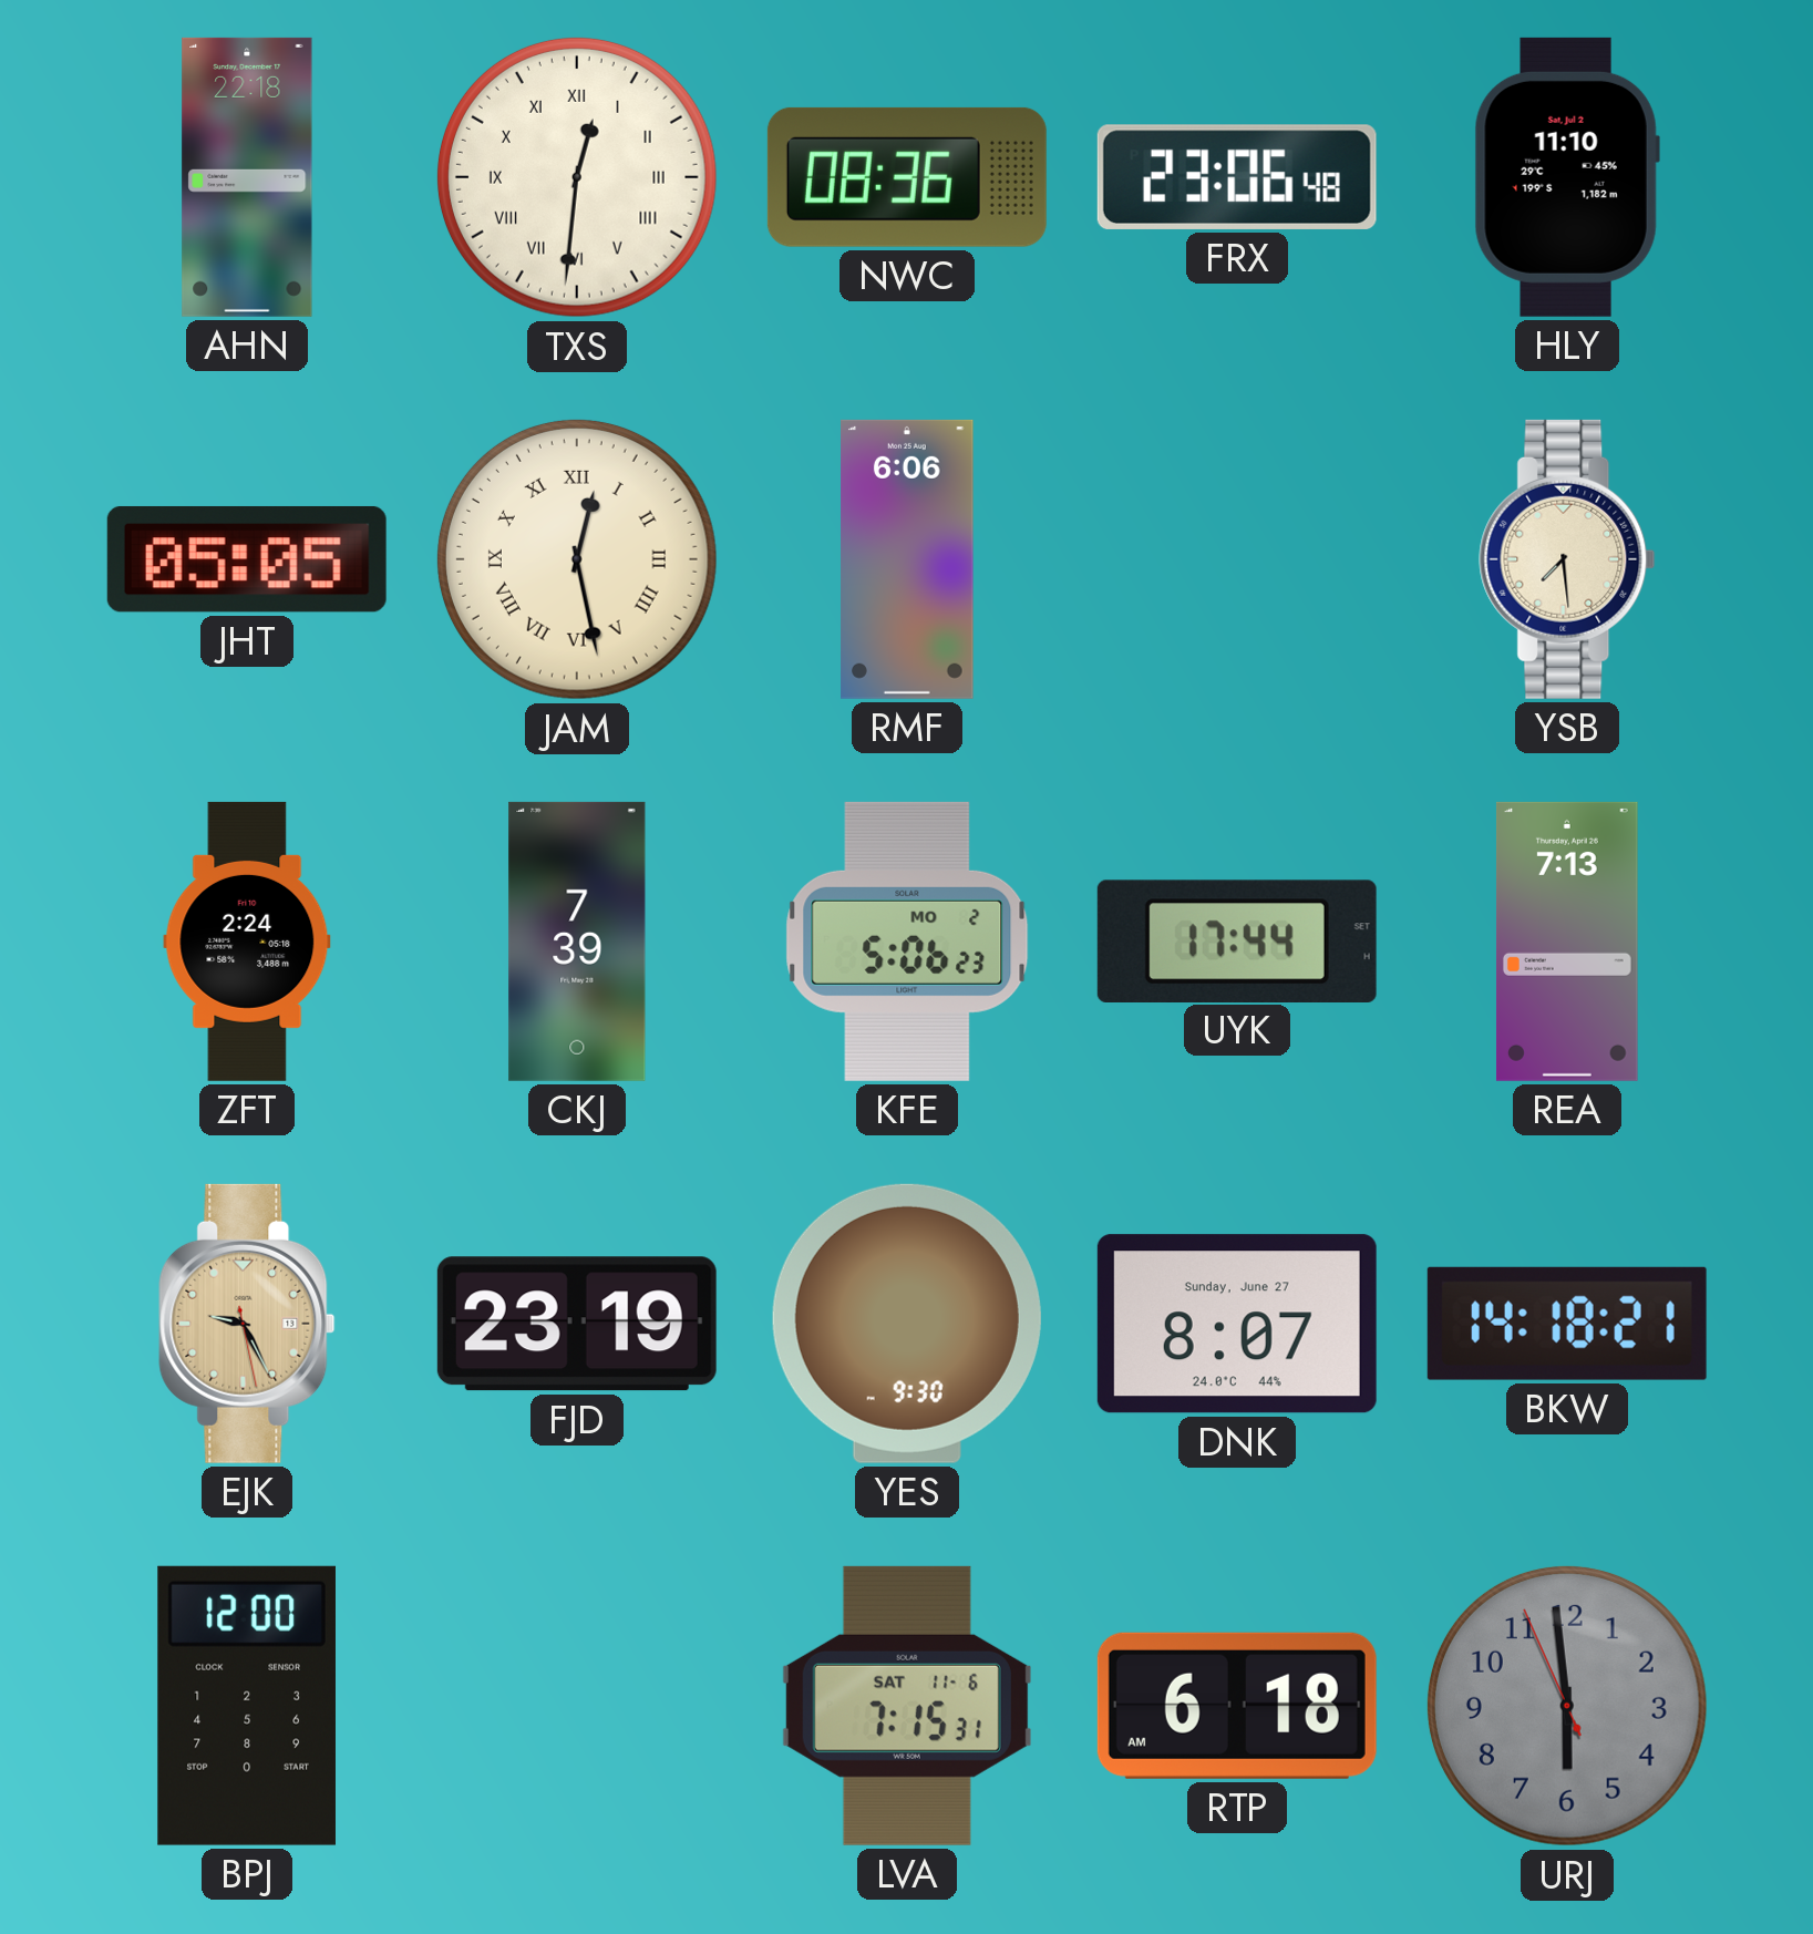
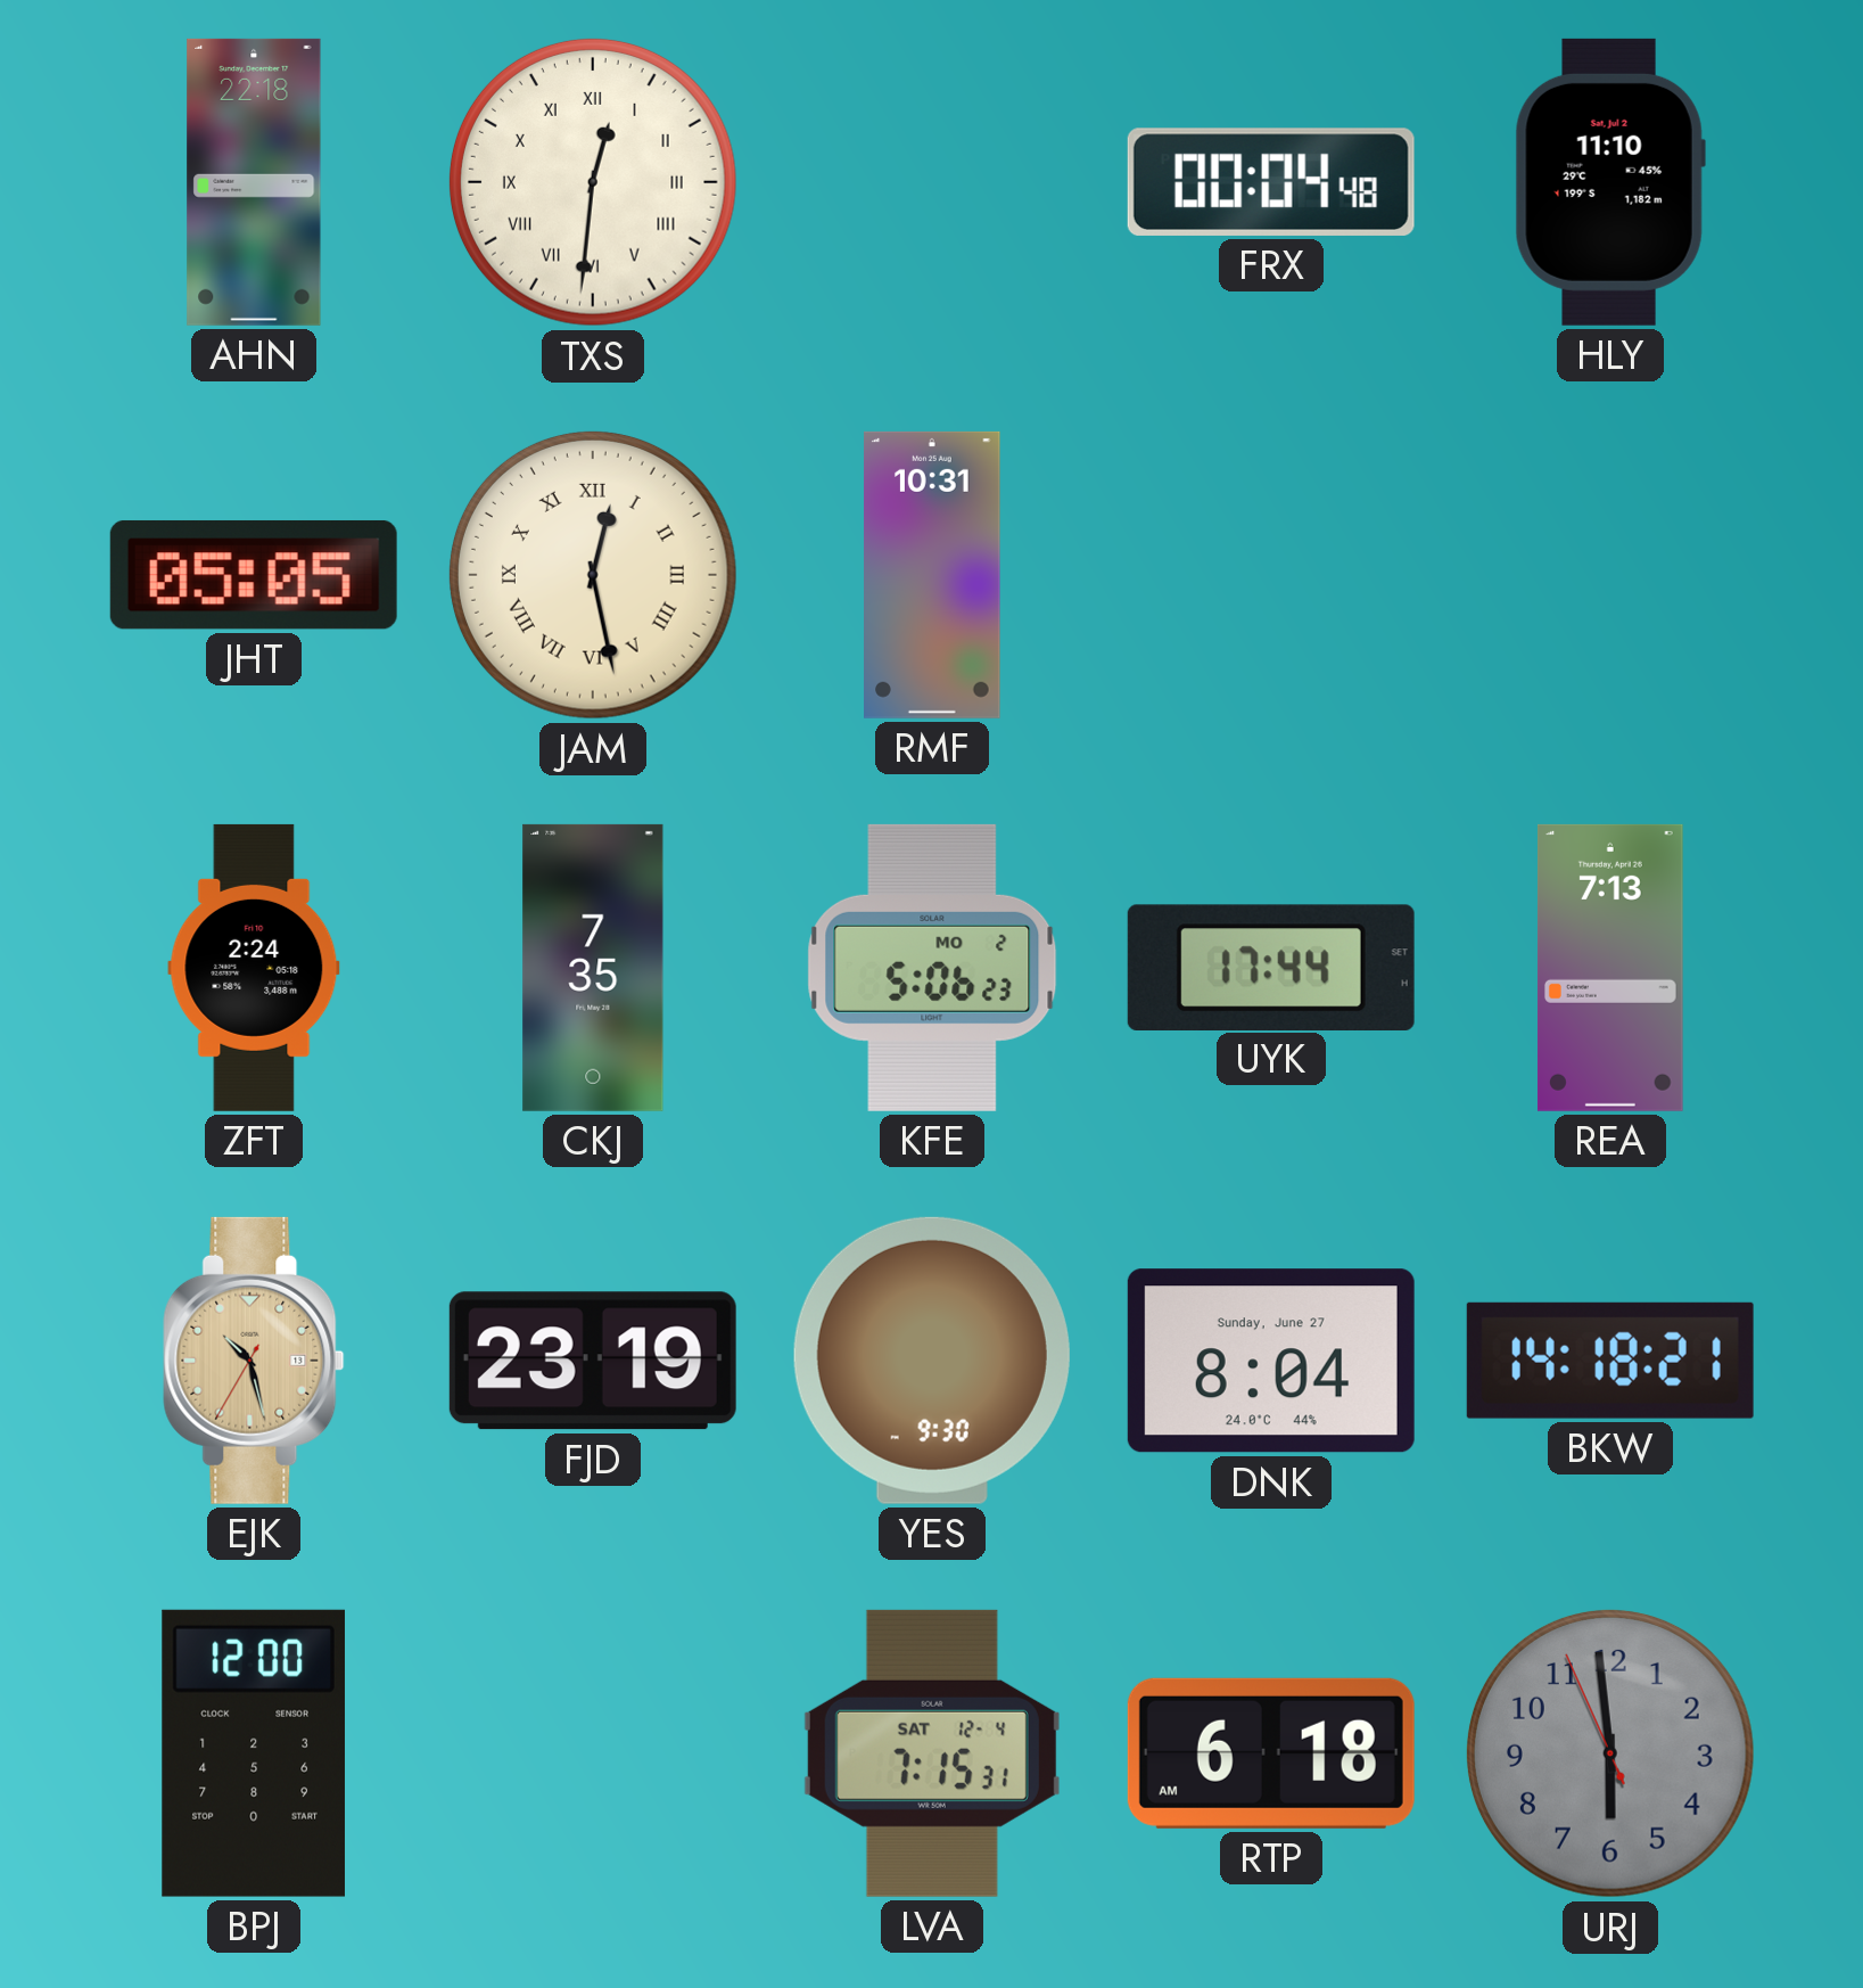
NWC: 08:36 -> none
FRX: 23:06 -> 00:04
RMF: 6:06 -> 10:31
YSB: 7:29 -> none
CKJ: 7:39 -> 7:35
EJK: 9:25 -> 10:27
DNK: 8:07 -> 8:04
LVA date: SAT 11-6 -> SAT 12-4
